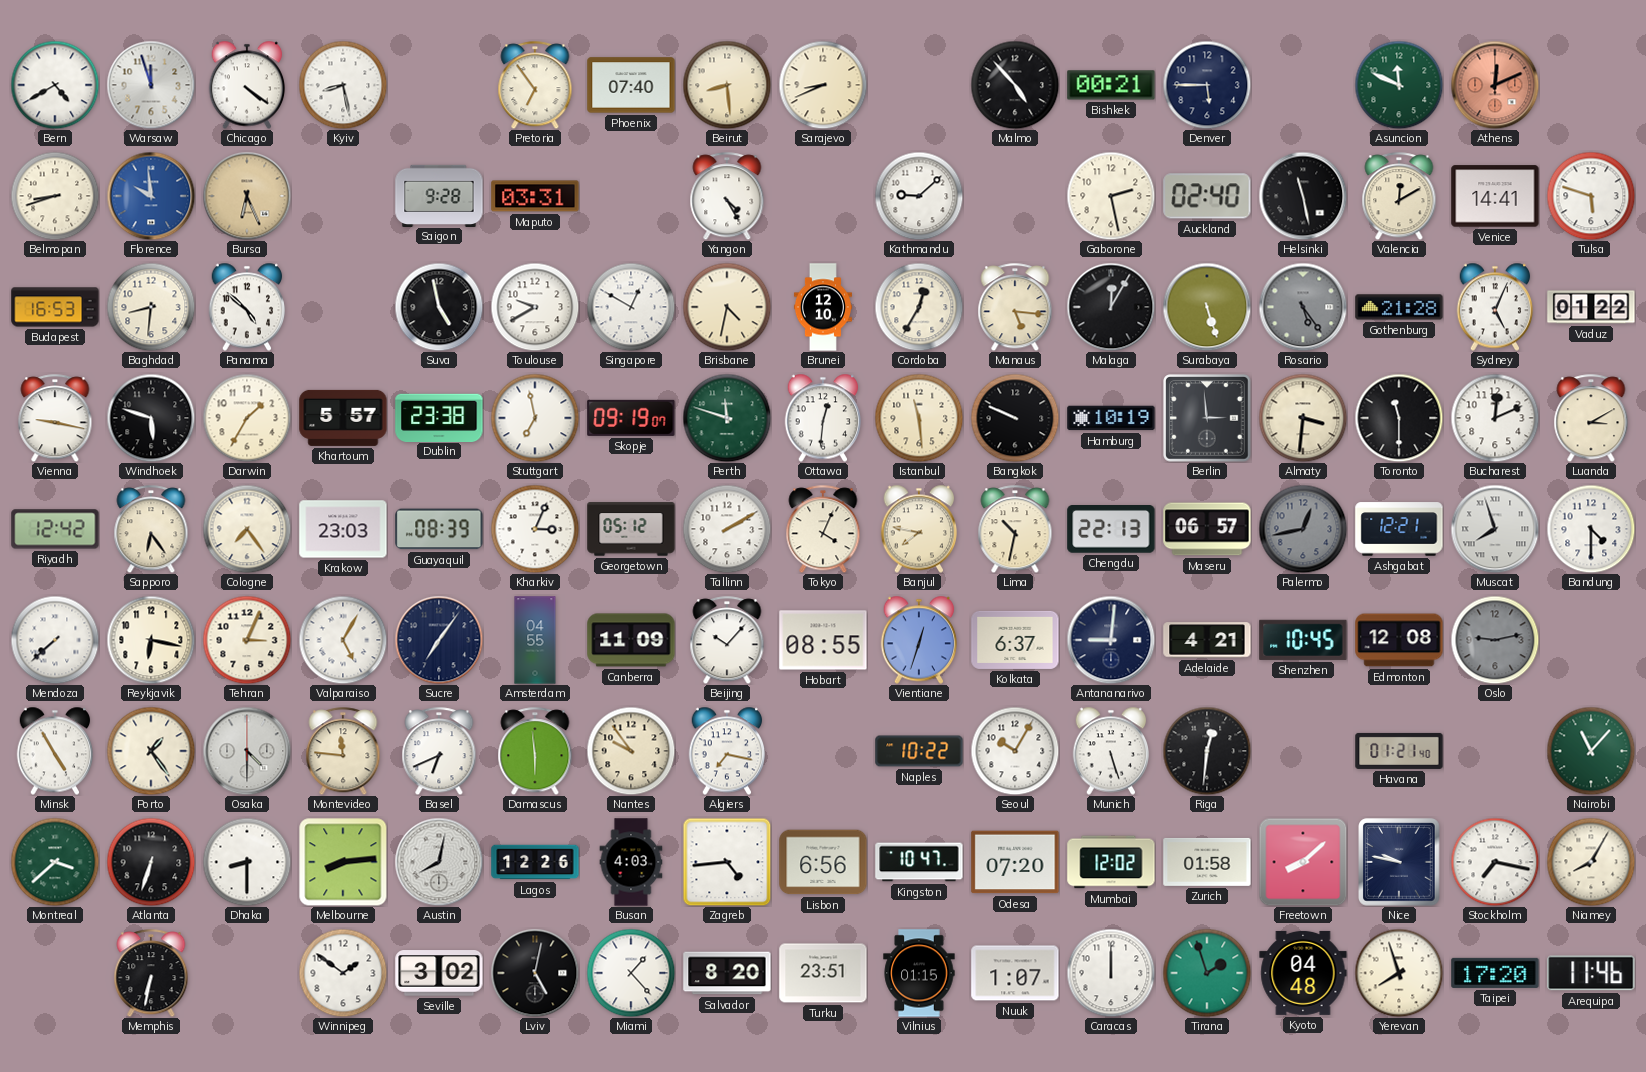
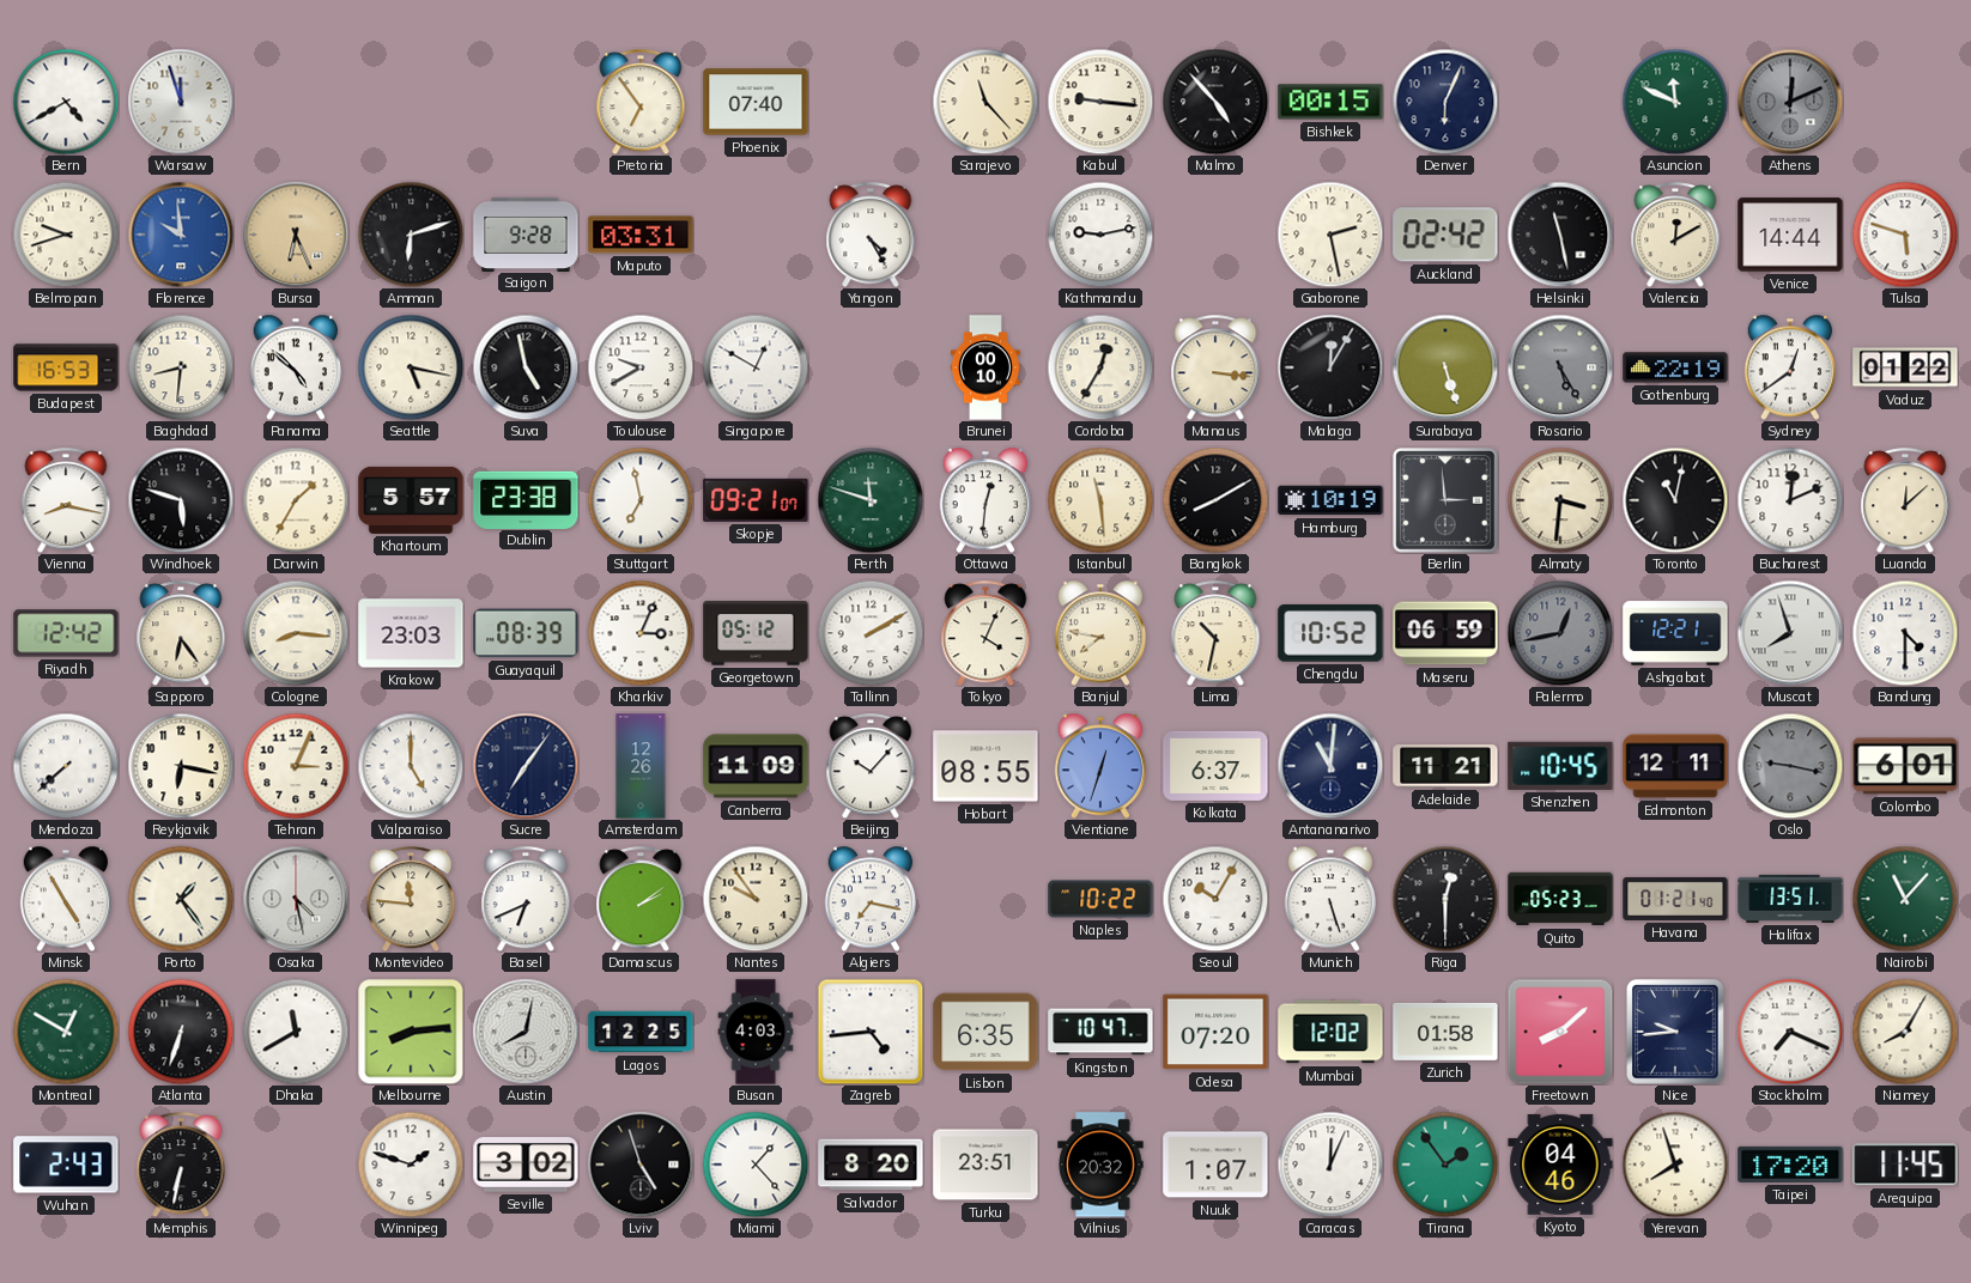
Chicago: 4:21 -> none
Kyiv: 8:28 -> none
Beirut: 8:29 -> none
Sarajevo: 8:41 -> 11:23
Kabul: none -> 9:16
Bishkek: 00:21 -> 00:15
Denver: 5:45 -> 6:04
Athens dial: salmon -> grey
Belmopan: 8:42 -> 9:42
Amman: none -> 6:12
Kathmandu: 9:08 -> 9:13
Auckland: 02:40 -> 02:42
Venice: 14:41 -> 14:44
Seattle: none -> 5:17
Brisbane: 4:32 -> none
Brunei: 12:10 -> 00:10
Manaus: 5:16 -> 3:16
Rosario: 5:24 -> 5:25
Gothenburg: 21:28 -> 22:19
Sydney: 5:04 -> 12:39
Vienna: 9:17 -> 8:17
Skopje: 09:19 -> 09:21
Bangkok: 9:49 -> 8:10
Toronto: 11:30 -> 11:02
Luanda: 3:10 -> 12:08
Cologne: 7:24 -> 8:16
Chengdu: 22:13 -> 10:52
Maseru: 06:57 -> 06:59
Valparaiso: 5:05 -> 5:00
Amsterdam: 04:55 -> 12:26
Antananarivo: 9:01 -> 11:01
Adelaide: 4:21 -> 11:21
Edmonton: 12:08 -> 12:11
Oslo: 9:13 -> 9:17
Colombo: none -> 6:01
Osaka: 4:30 -> 4:28
Damascus: 5:59 -> 2:09
Riga: 12:31 -> 12:30
Quito: none -> 05:23
Halifax: none -> 13:51
Montreal: 3:38 -> 12:50
Dhaka: 8:30 -> 11:40
Lagos: 12:26 -> 12:25
Lisbon: 6:56 -> 6:35
Nice: 9:47 -> 9:44
Stockholm: 7:17 -> 7:19
Wuhan: none -> 2:43
Winnipeg: 1:51 -> 1:48
Lviv: 5:02 -> 4:57
Vilnius: 01:15 -> 20:32
Caracas: 12:00 -> 12:04
Tirana: 1:57 -> 1:54
Kyoto: 04:48 -> 04:46
Arequipa: 11:46 -> 11:45
